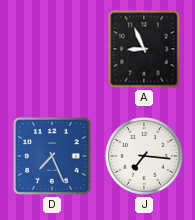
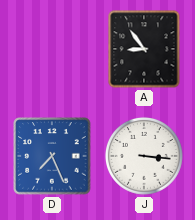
A: 8:56 -> 8:54
J: 7:16 -> 3:16
